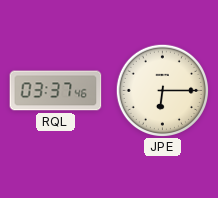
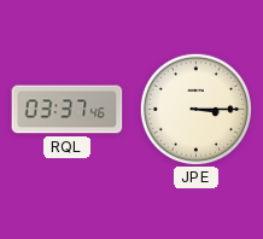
JPE: 6:15 -> 3:15
